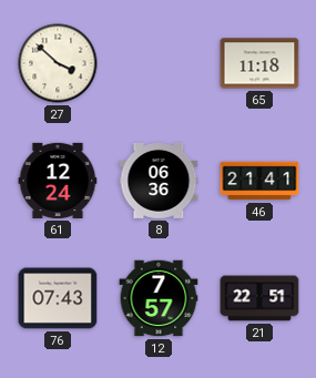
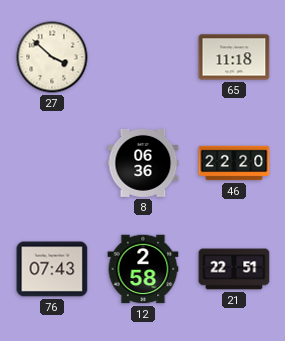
61: 12:24 -> none
46: 21:41 -> 22:20
12: 7:57 -> 2:58
